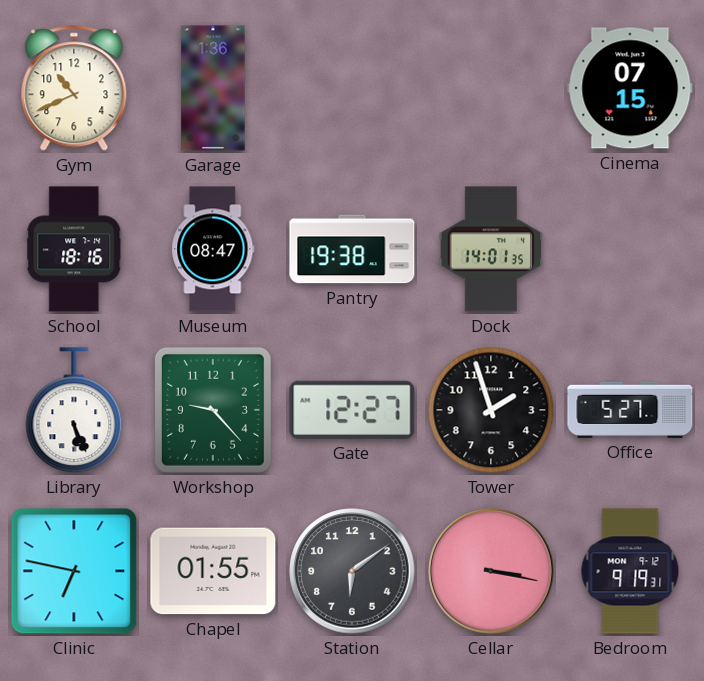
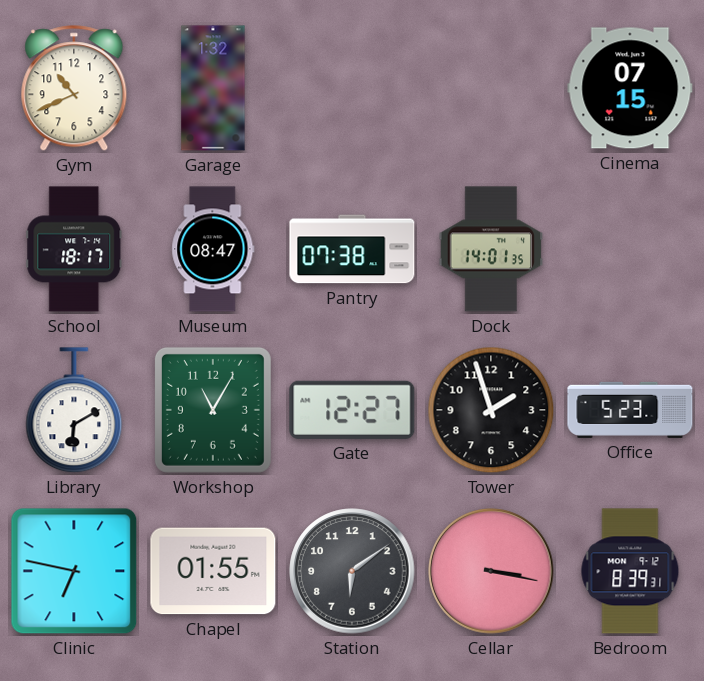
Garage: 1:36 -> 1:32
School: 18:16 -> 18:17
Pantry: 19:38 -> 07:38
Library: 5:26 -> 6:10
Workshop: 9:23 -> 11:05
Office: 5:27 -> 5:23
Bedroom: 9:19 -> 8:39
